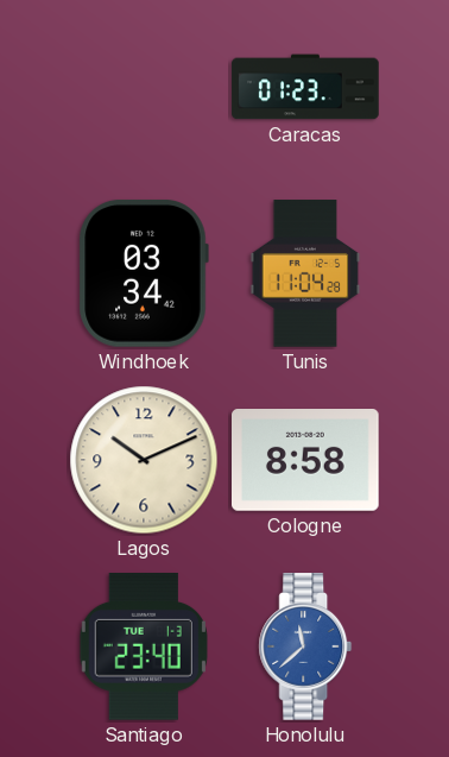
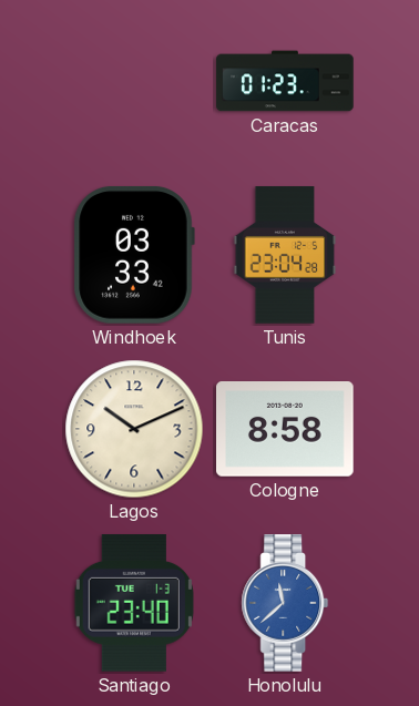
Windhoek: 03:34 -> 03:33
Tunis: 11:04 -> 23:04
